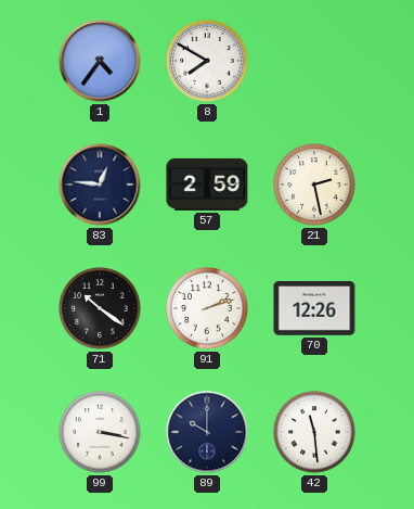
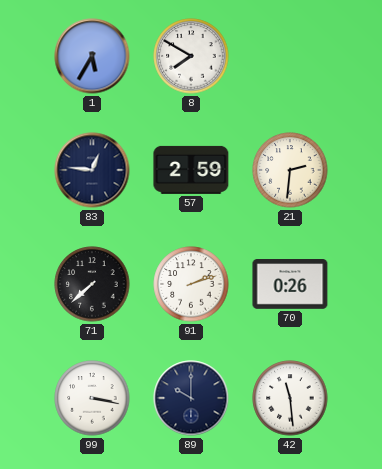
1: 4:36 -> 5:35
21: 2:28 -> 2:31
71: 10:21 -> 7:38
70: 12:26 -> 0:26
